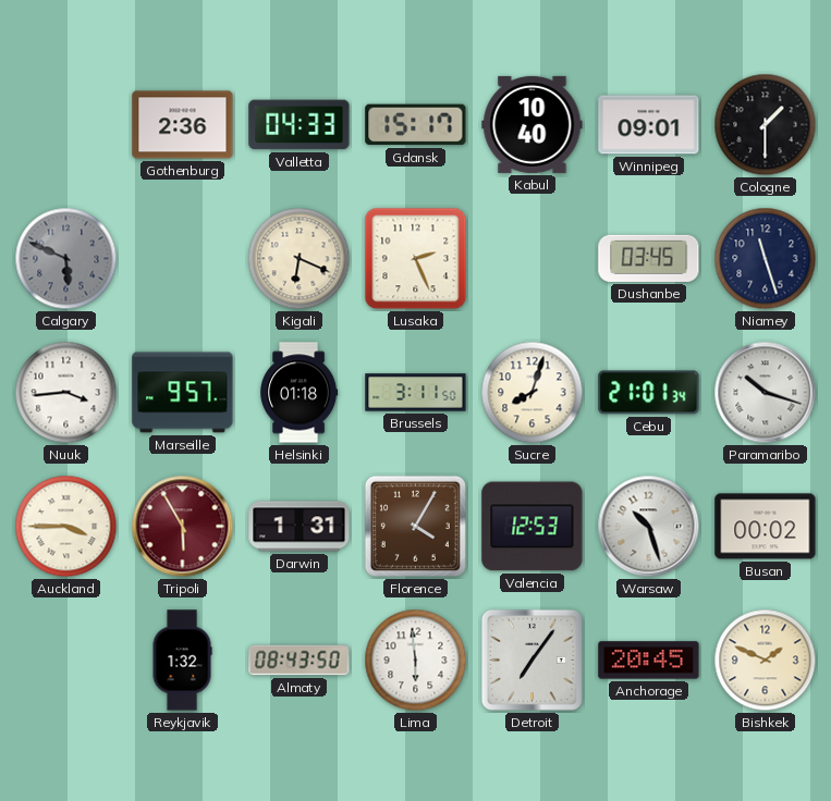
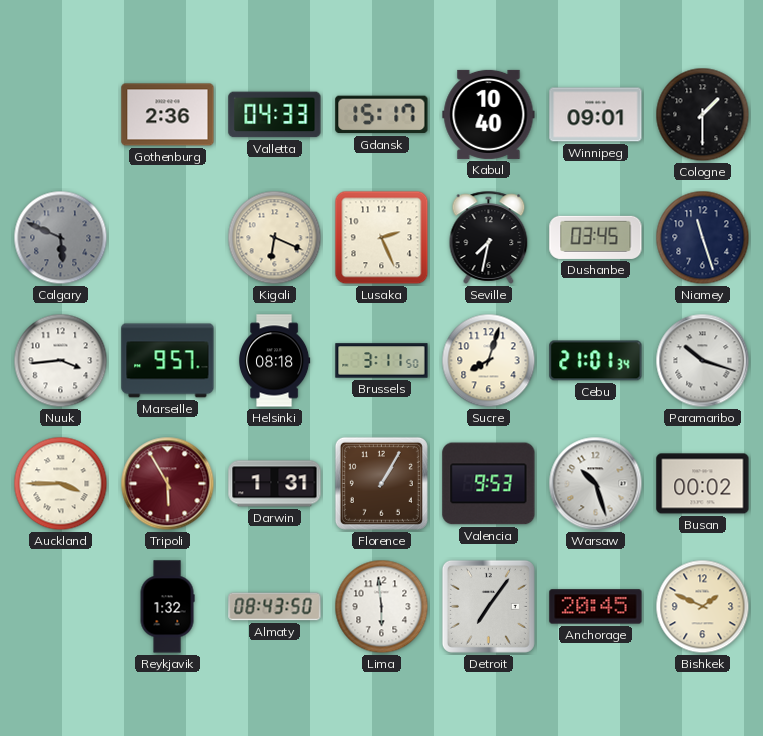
Seville: none -> 7:32
Helsinki: 01:18 -> 08:18
Florence: 4:05 -> 1:05
Valencia: 12:53 -> 9:53
